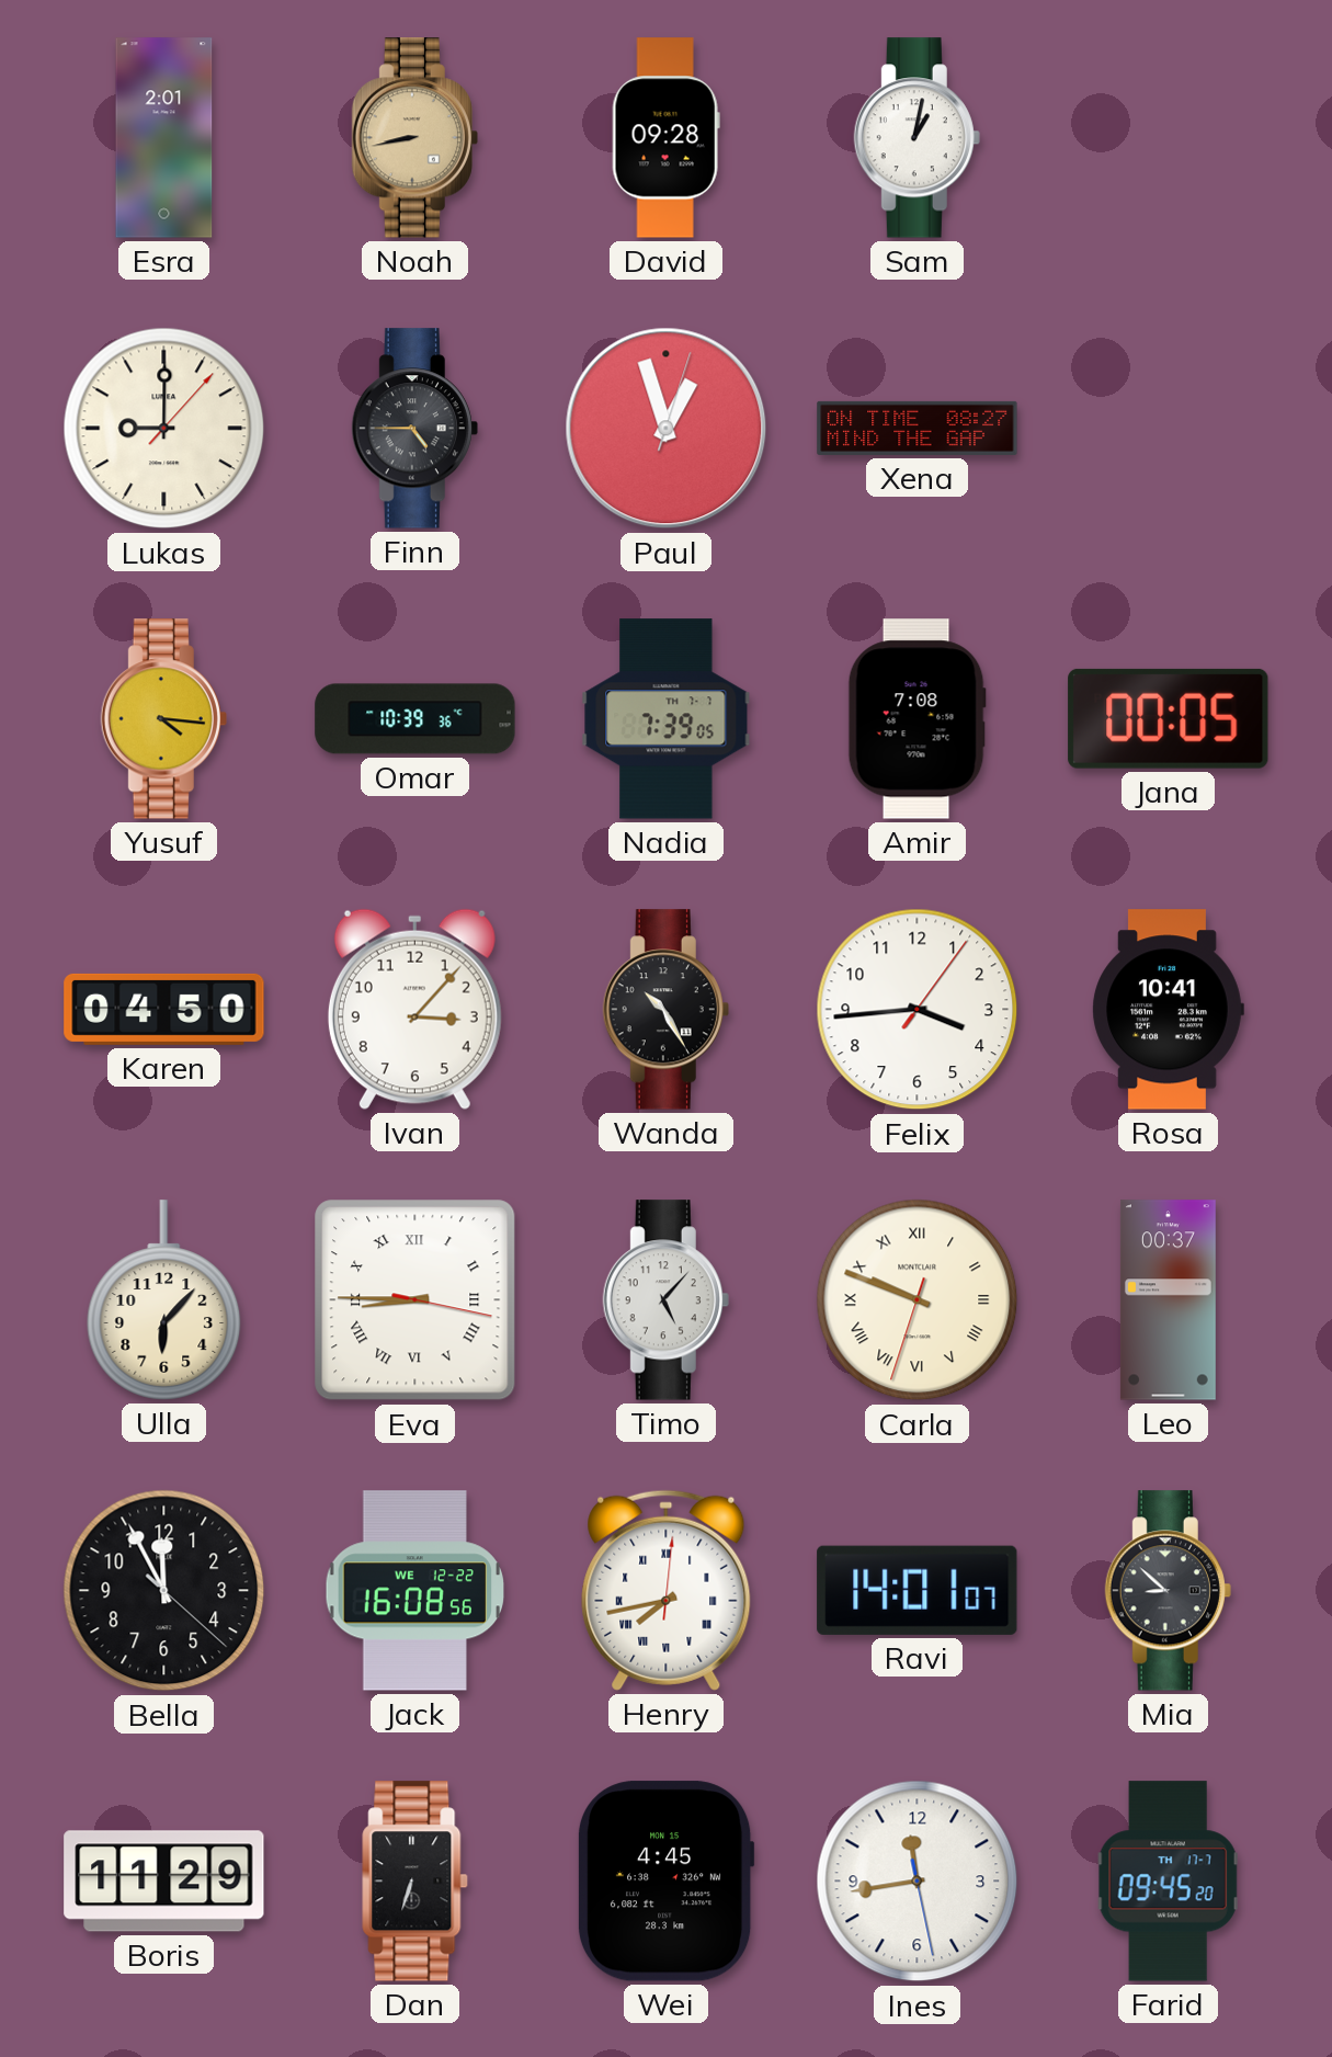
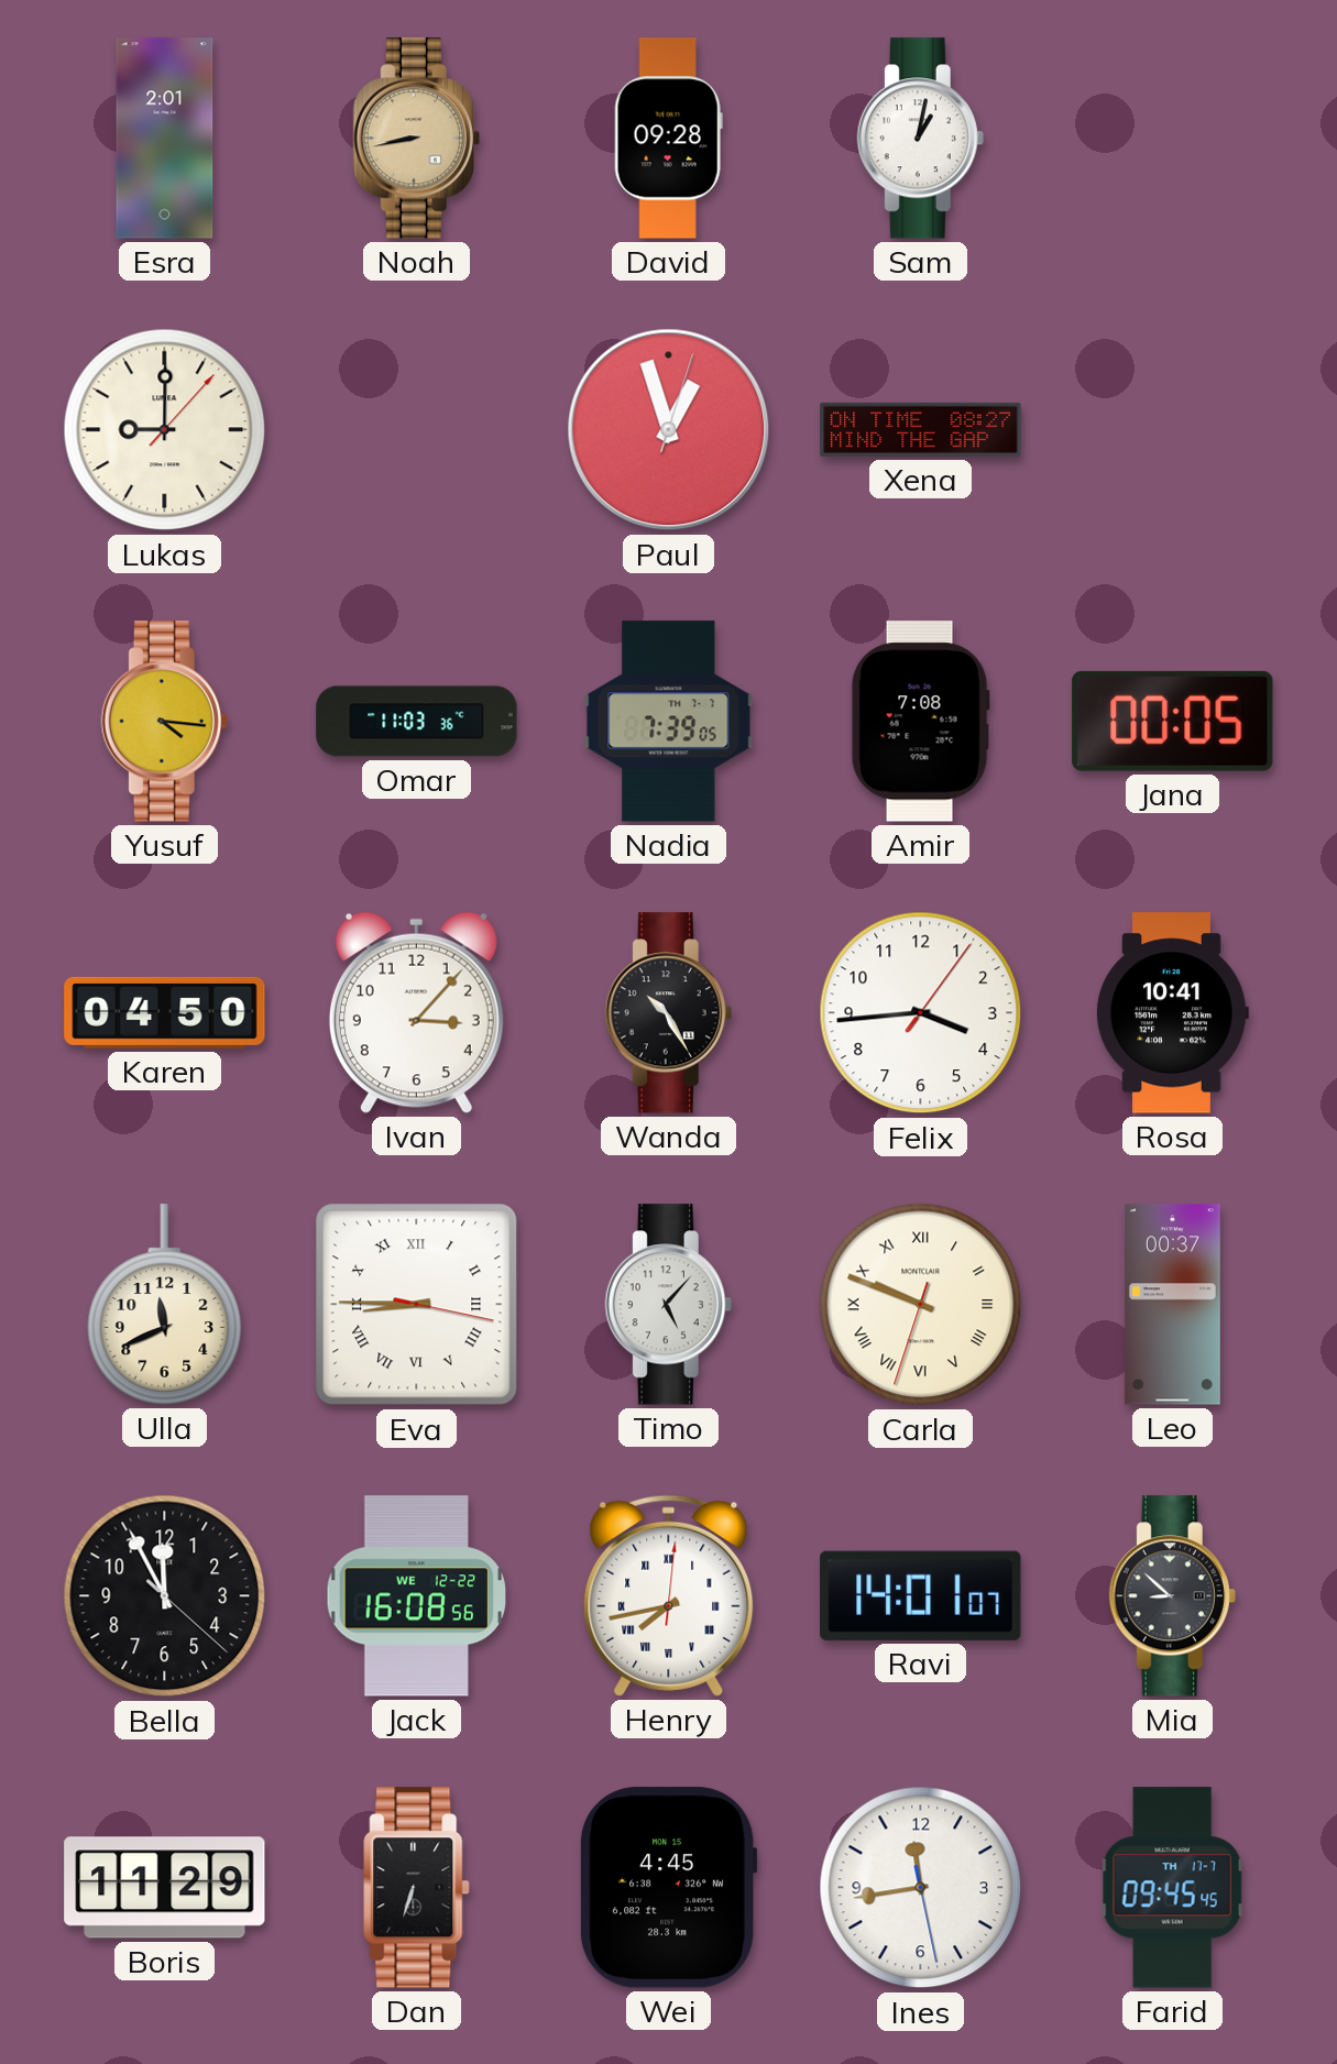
Finn: 4:45 -> none
Omar: 10:39 -> 11:03
Ulla: 6:07 -> 11:41
Farid: 09:45:20 -> 09:45:45
